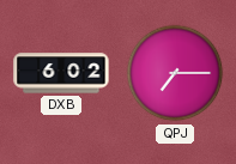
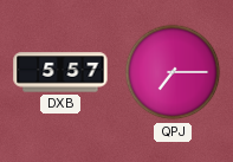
DXB: 6:02 -> 5:57
